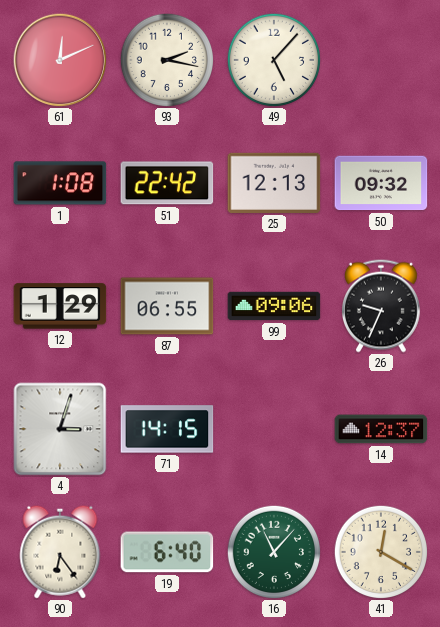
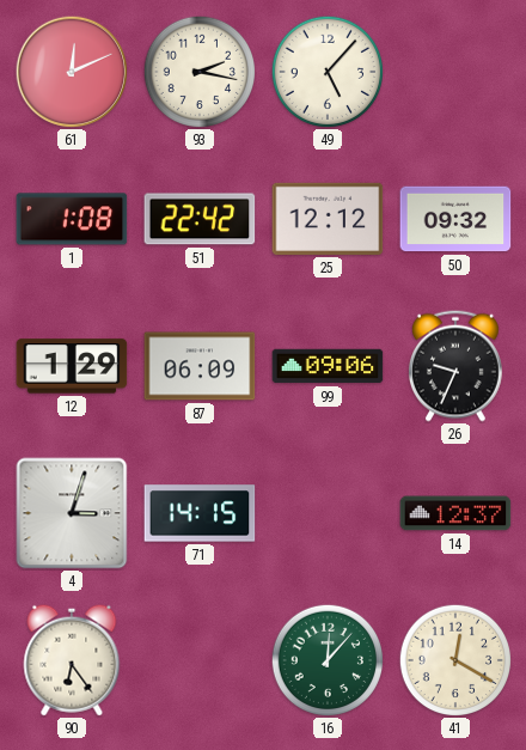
25: 12:13 -> 12:12
87: 06:55 -> 06:09
19: 6:40 -> none
16: 11:07 -> 12:07
